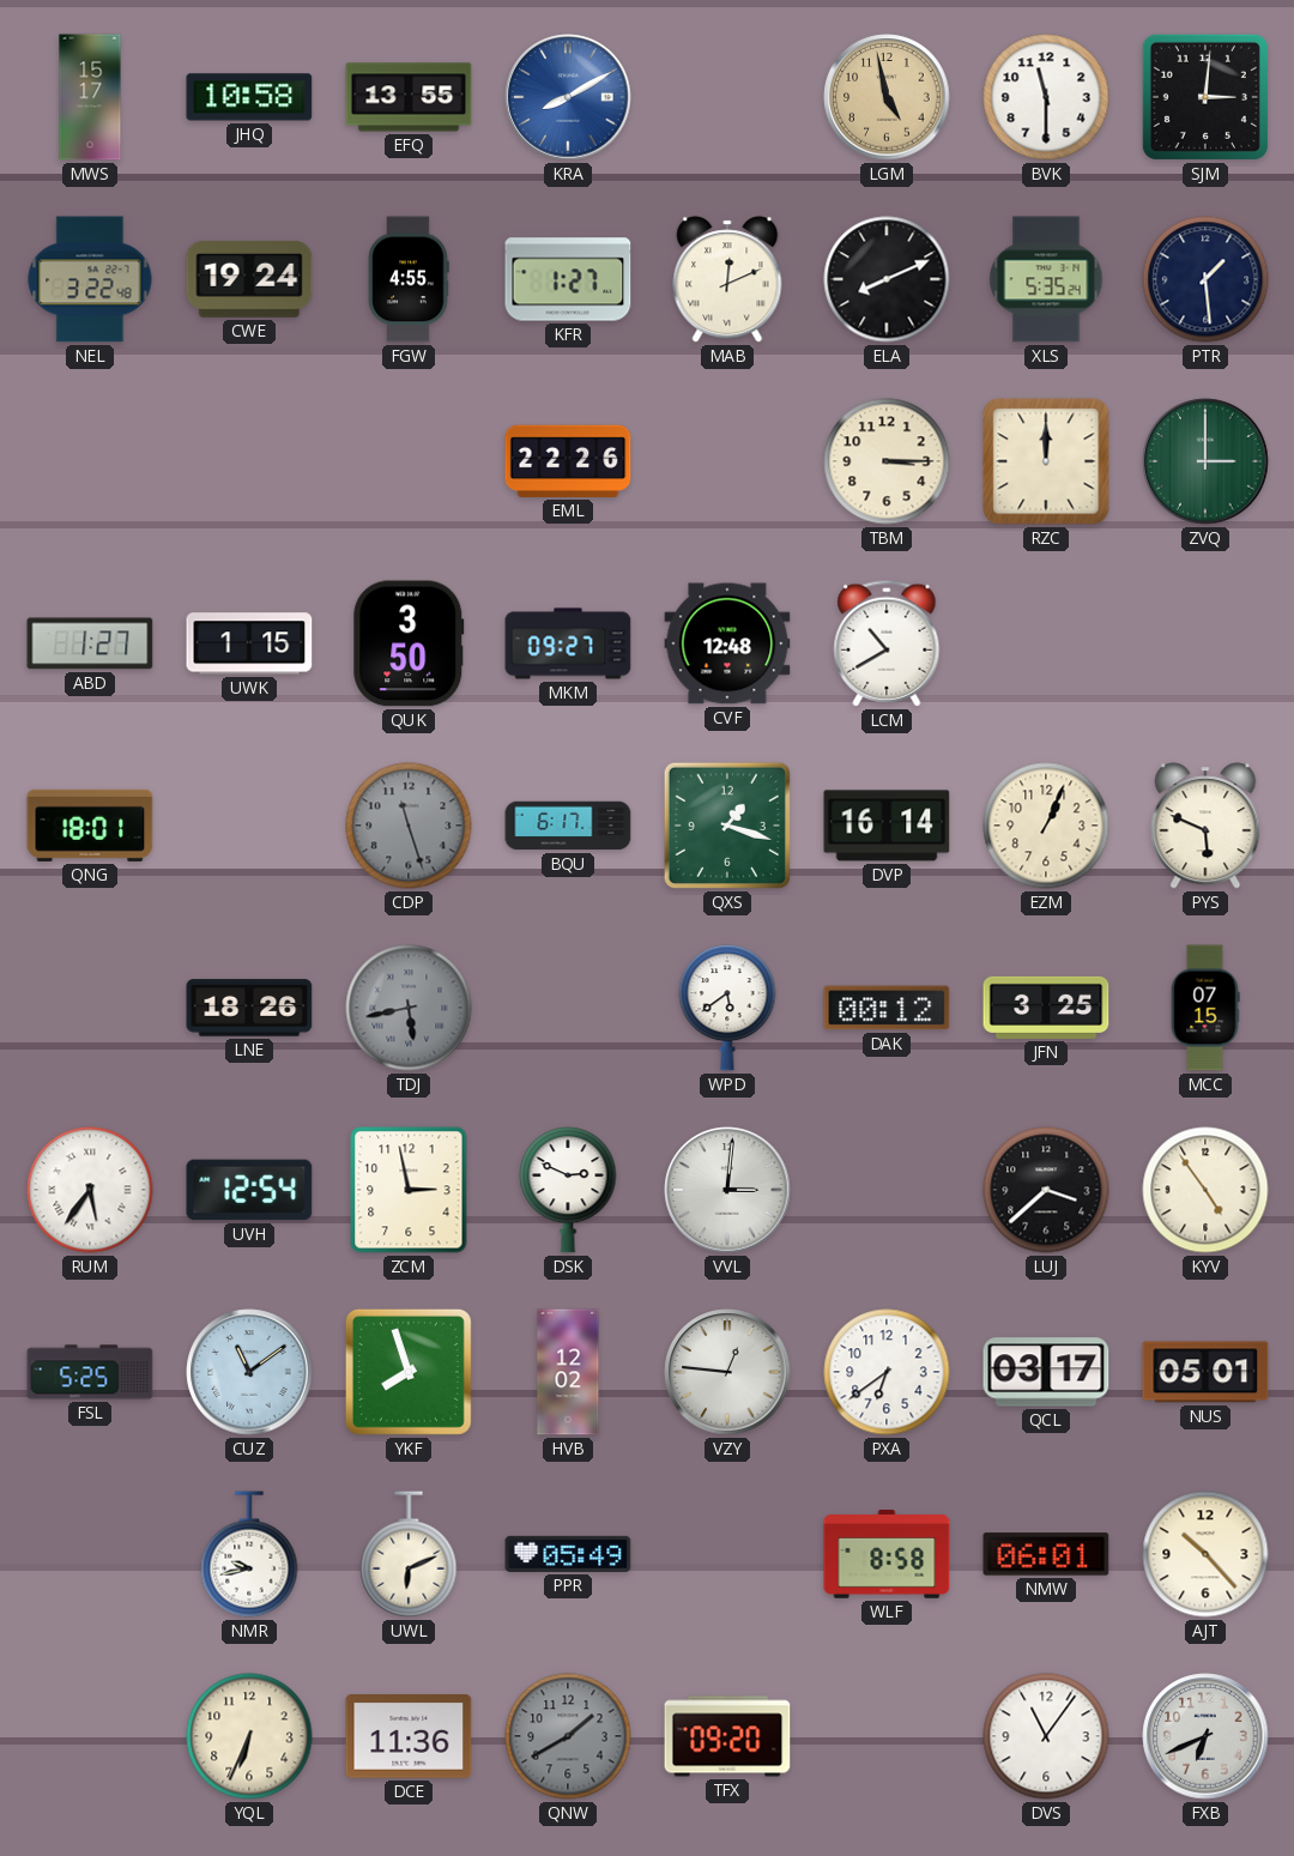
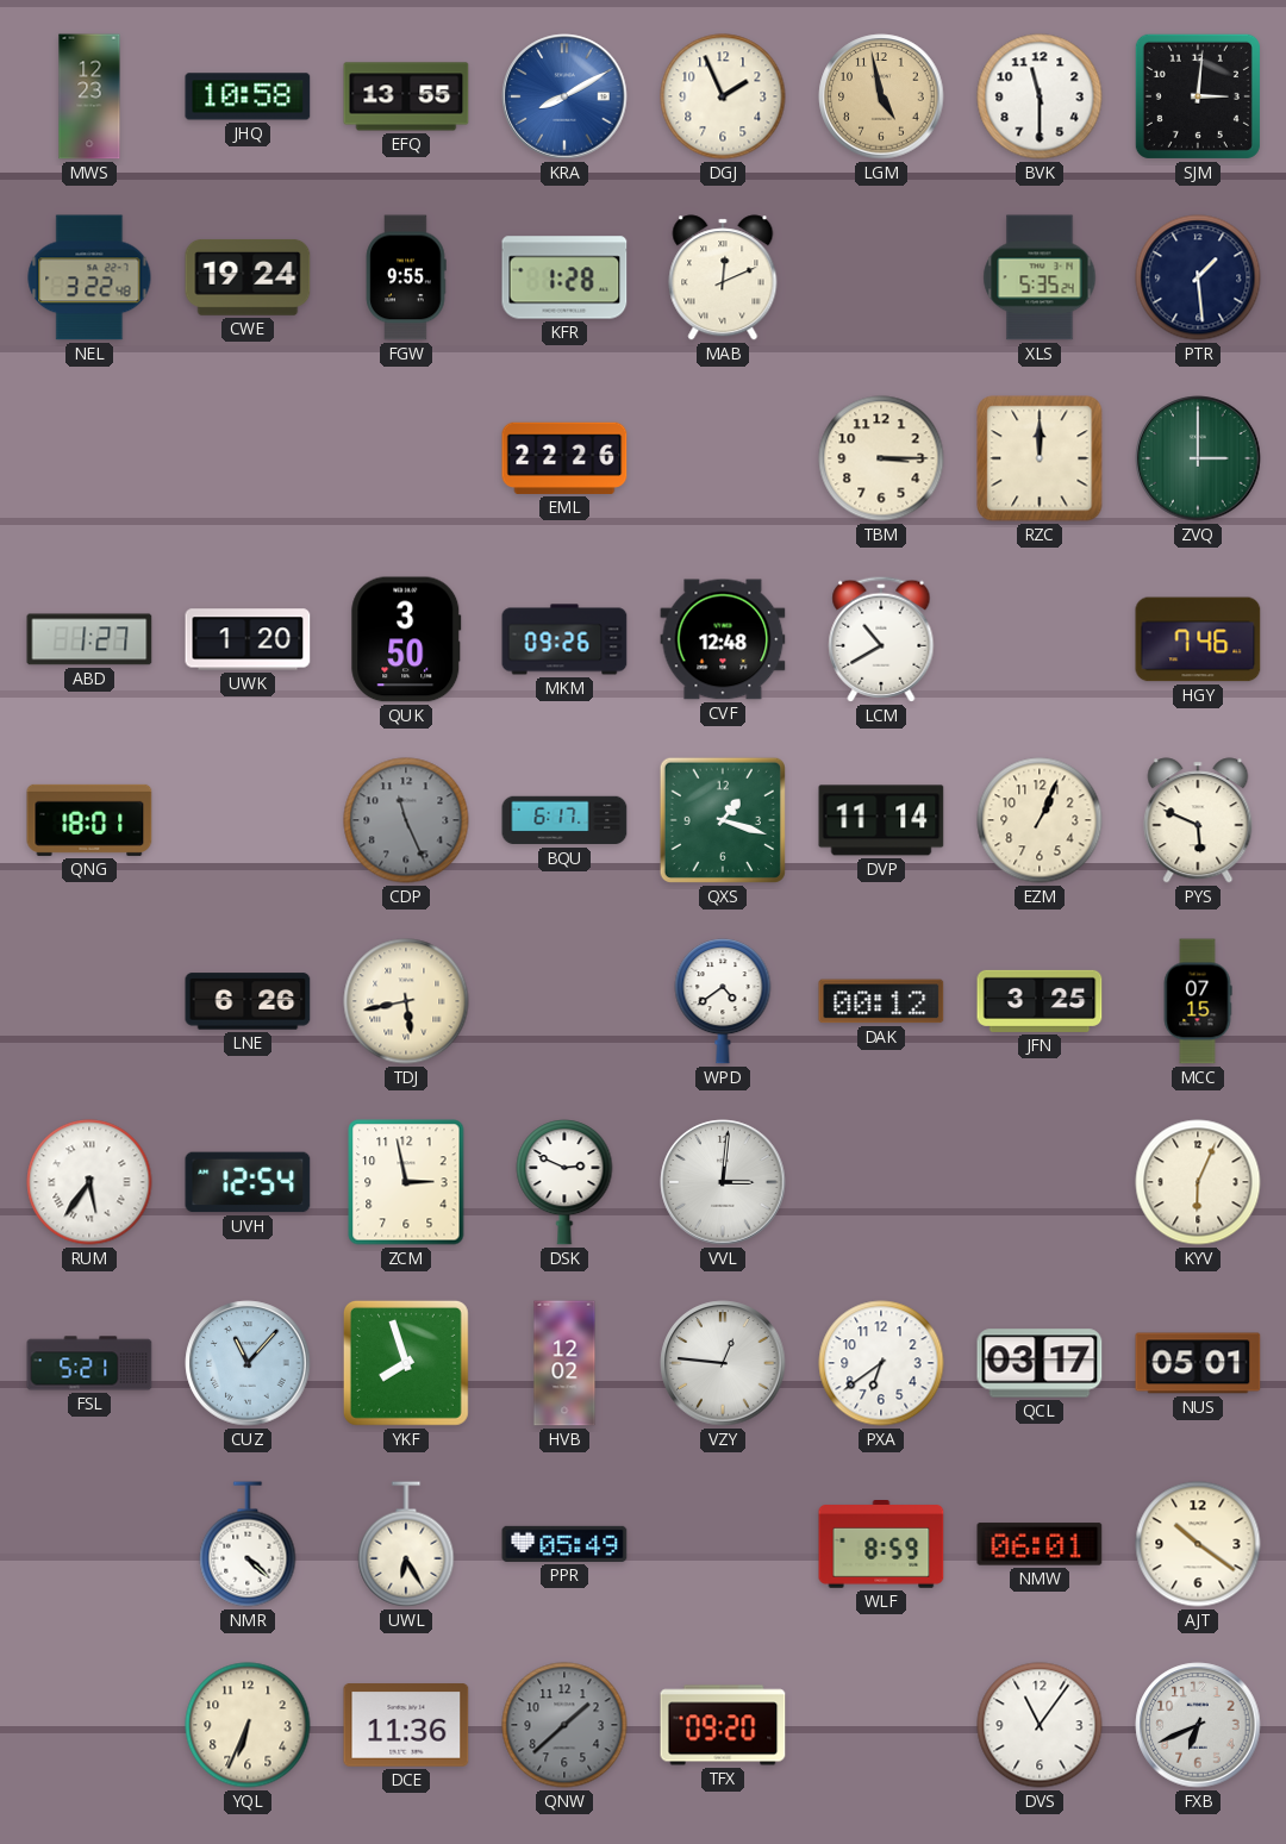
MWS: 15:17 -> 12:23
DGJ: none -> 1:56
FGW: 4:55 -> 9:55
KFR: 1:27 -> 1:28
ELA: 8:11 -> none
UWK: 1:15 -> 1:20
MKM: 09:27 -> 09:26
HGY: none -> 7:46
CDP: 11:27 -> 11:26
DVP: 16:14 -> 11:14
LNE: 18:26 -> 6:26
TDJ dial: grey -> cream
WPD: 5:39 -> 4:39
LUJ: 3:38 -> none
KYV: 4:54 -> 6:04
FSL: 5:25 -> 5:21
CUZ: 11:09 -> 11:07
NMR: 9:43 -> 4:22
UWL: 6:11 -> 6:25
WLF: 8:58 -> 8:59
AJT: 10:23 -> 10:21
QNW: 1:40 -> 1:38
